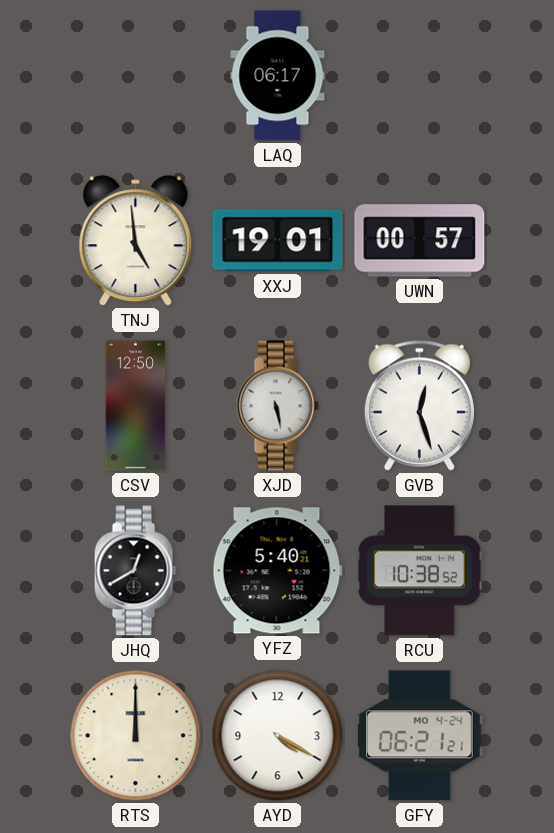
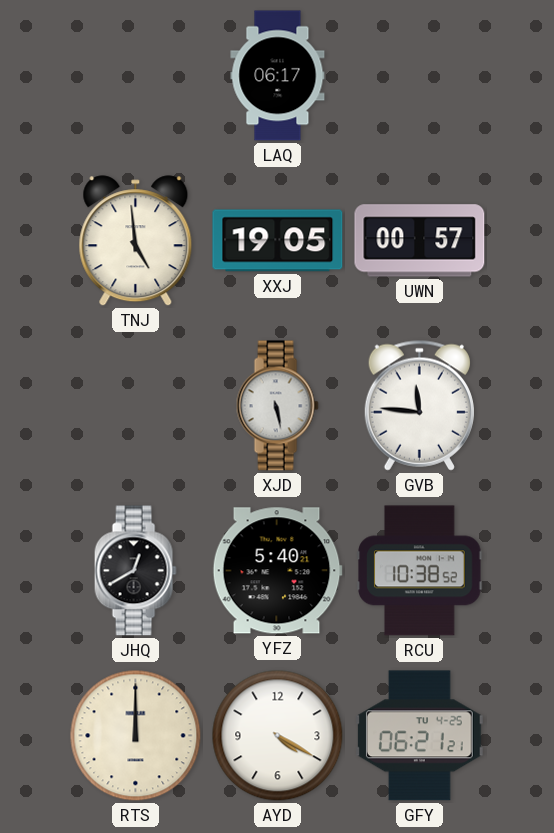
XXJ: 19:01 -> 19:05
CSV: 12:50 -> none
GVB: 12:27 -> 11:46
GFY date: MO 4-24 -> TU 4-25
